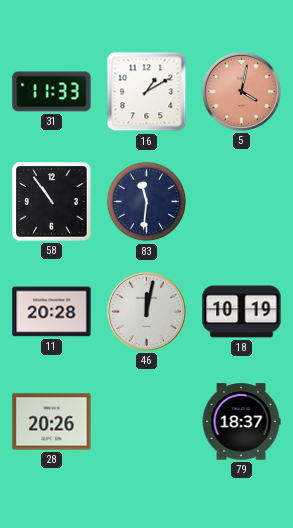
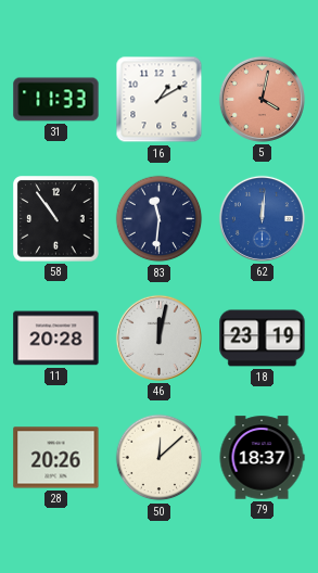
62: none -> 12:01
18: 10:19 -> 23:19
50: none -> 12:08
